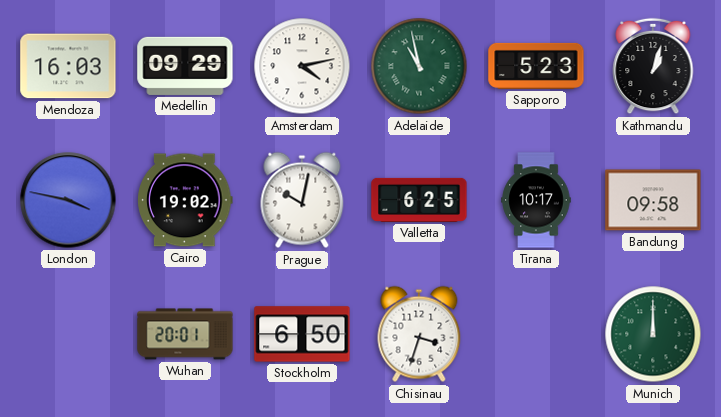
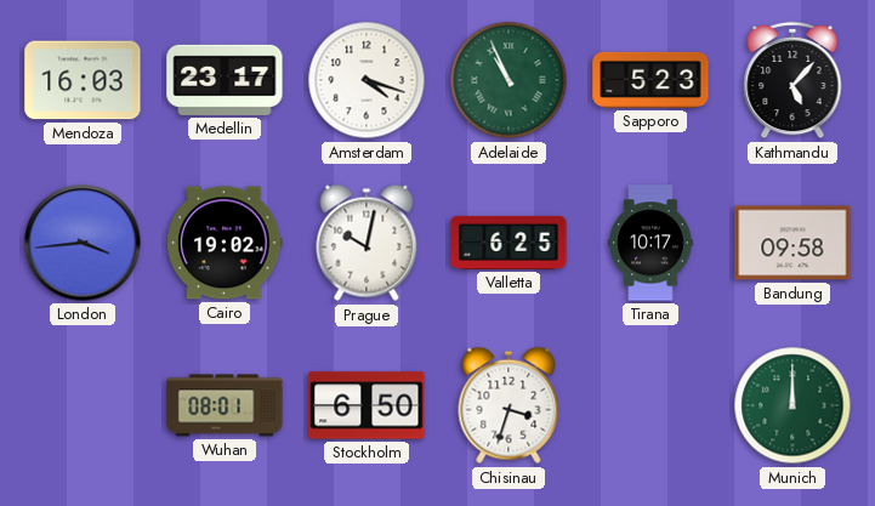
Medellin: 09:29 -> 23:17
Amsterdam: 4:13 -> 4:18
Adelaide: 10:58 -> 10:56
Kathmandu: 1:03 -> 5:07
London: 3:47 -> 3:44
Wuhan: 20:01 -> 08:01
